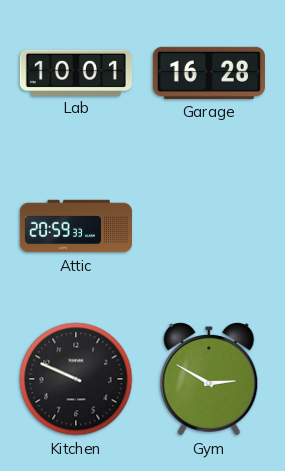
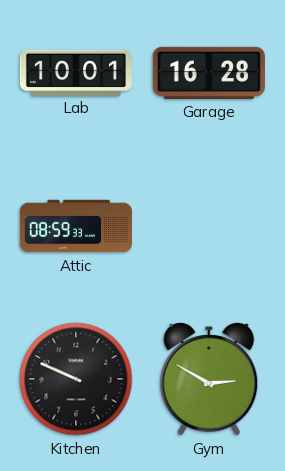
Attic: 20:59 -> 08:59
